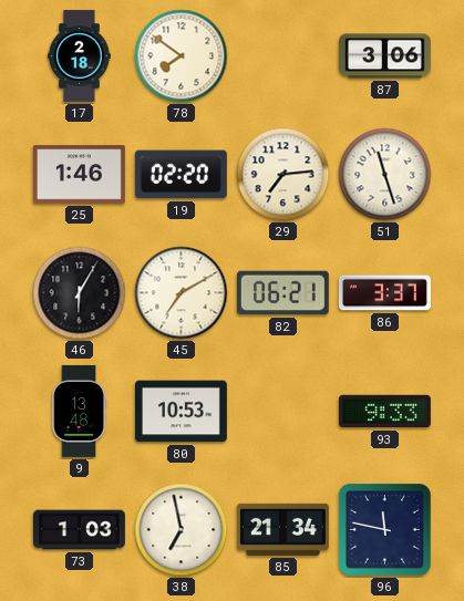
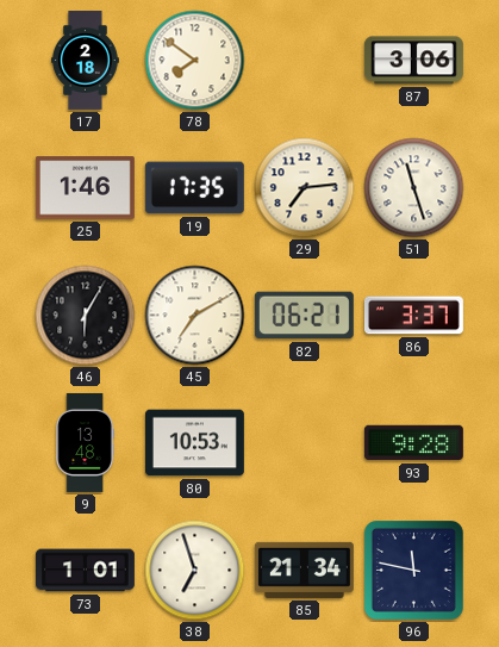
19: 02:20 -> 17:35
93: 9:33 -> 9:28
73: 1:03 -> 1:01
38: 6:58 -> 6:57
